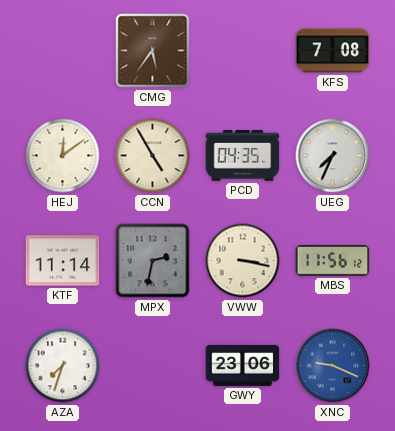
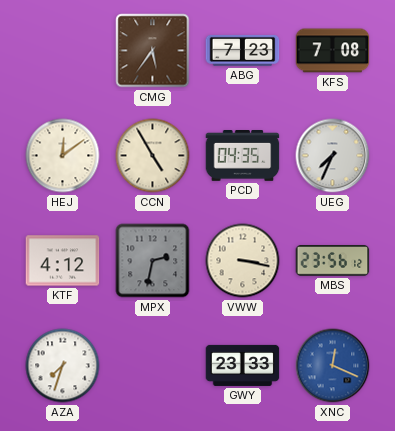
ABG: none -> 7:23
KTF: 11:14 -> 4:12
MBS: 11:56 -> 23:56
GWY: 23:06 -> 23:33
XNC: 9:19 -> 12:19
